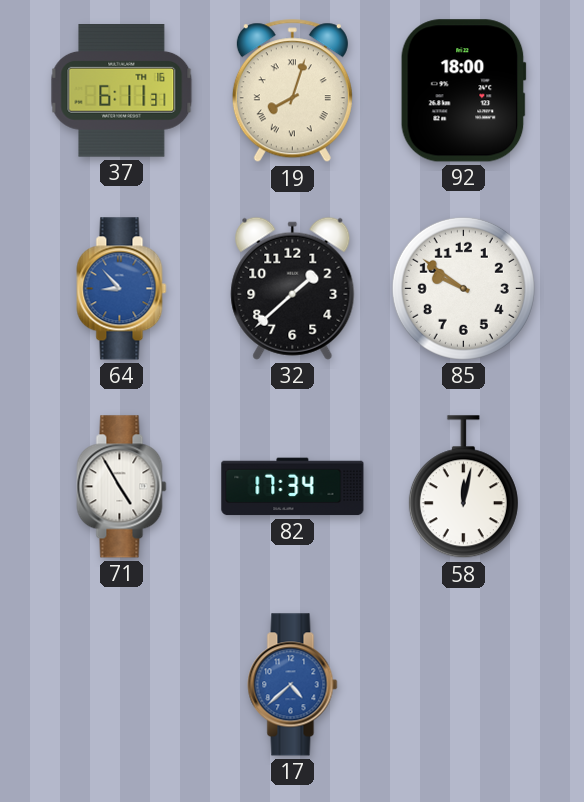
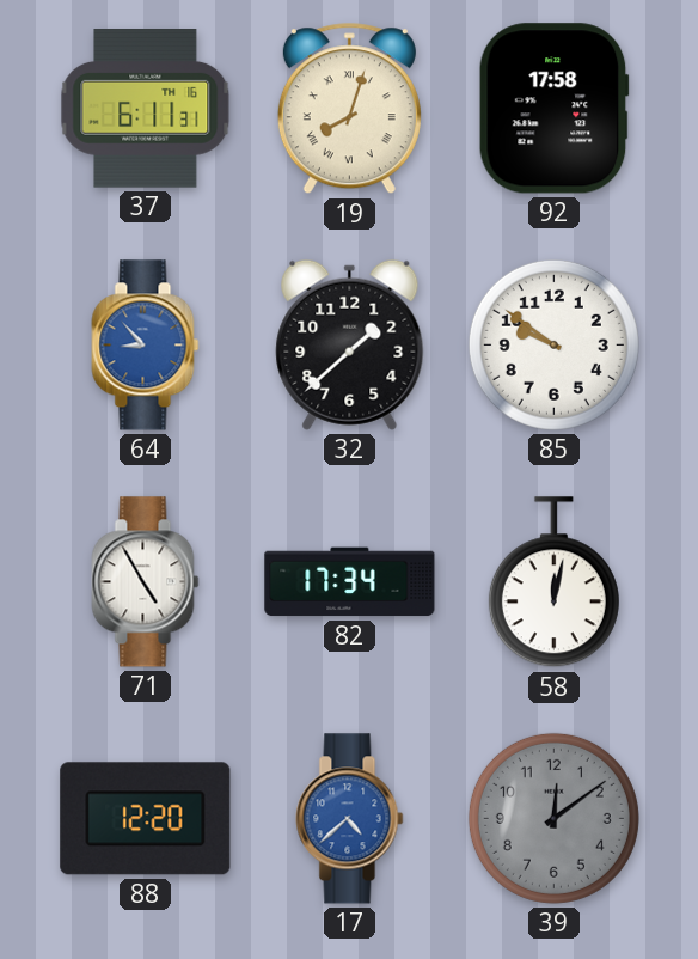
92: 18:00 -> 17:58
88: none -> 12:20
39: none -> 12:09
